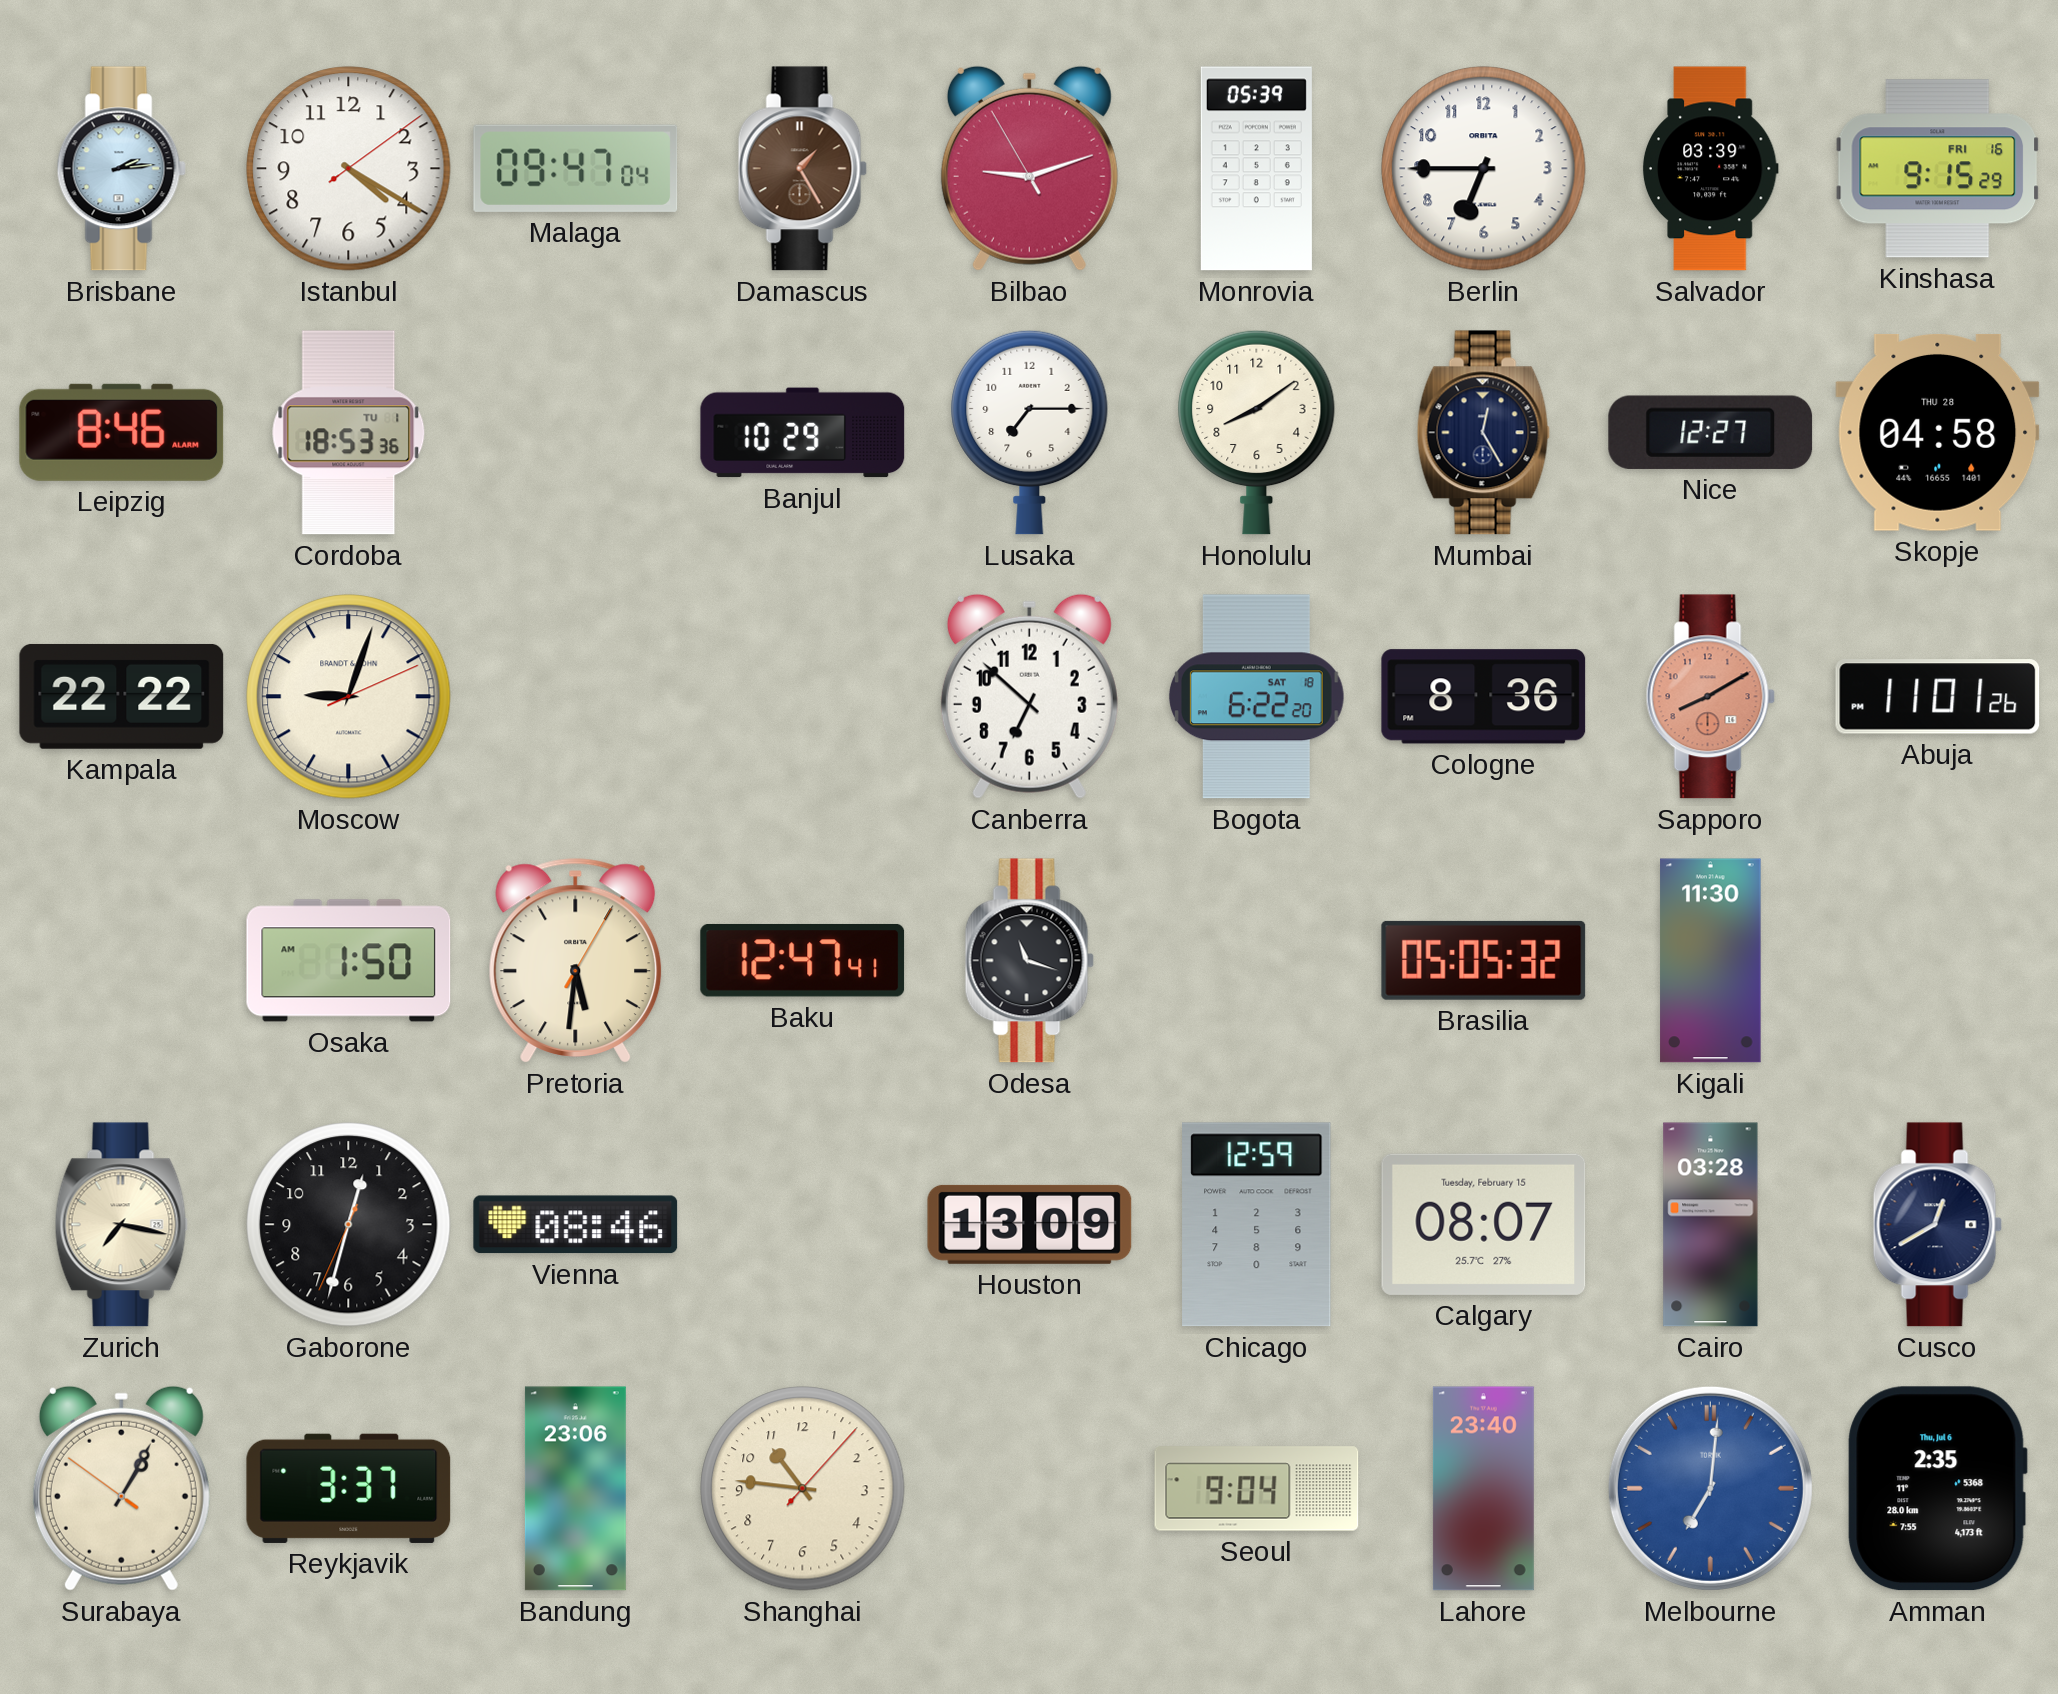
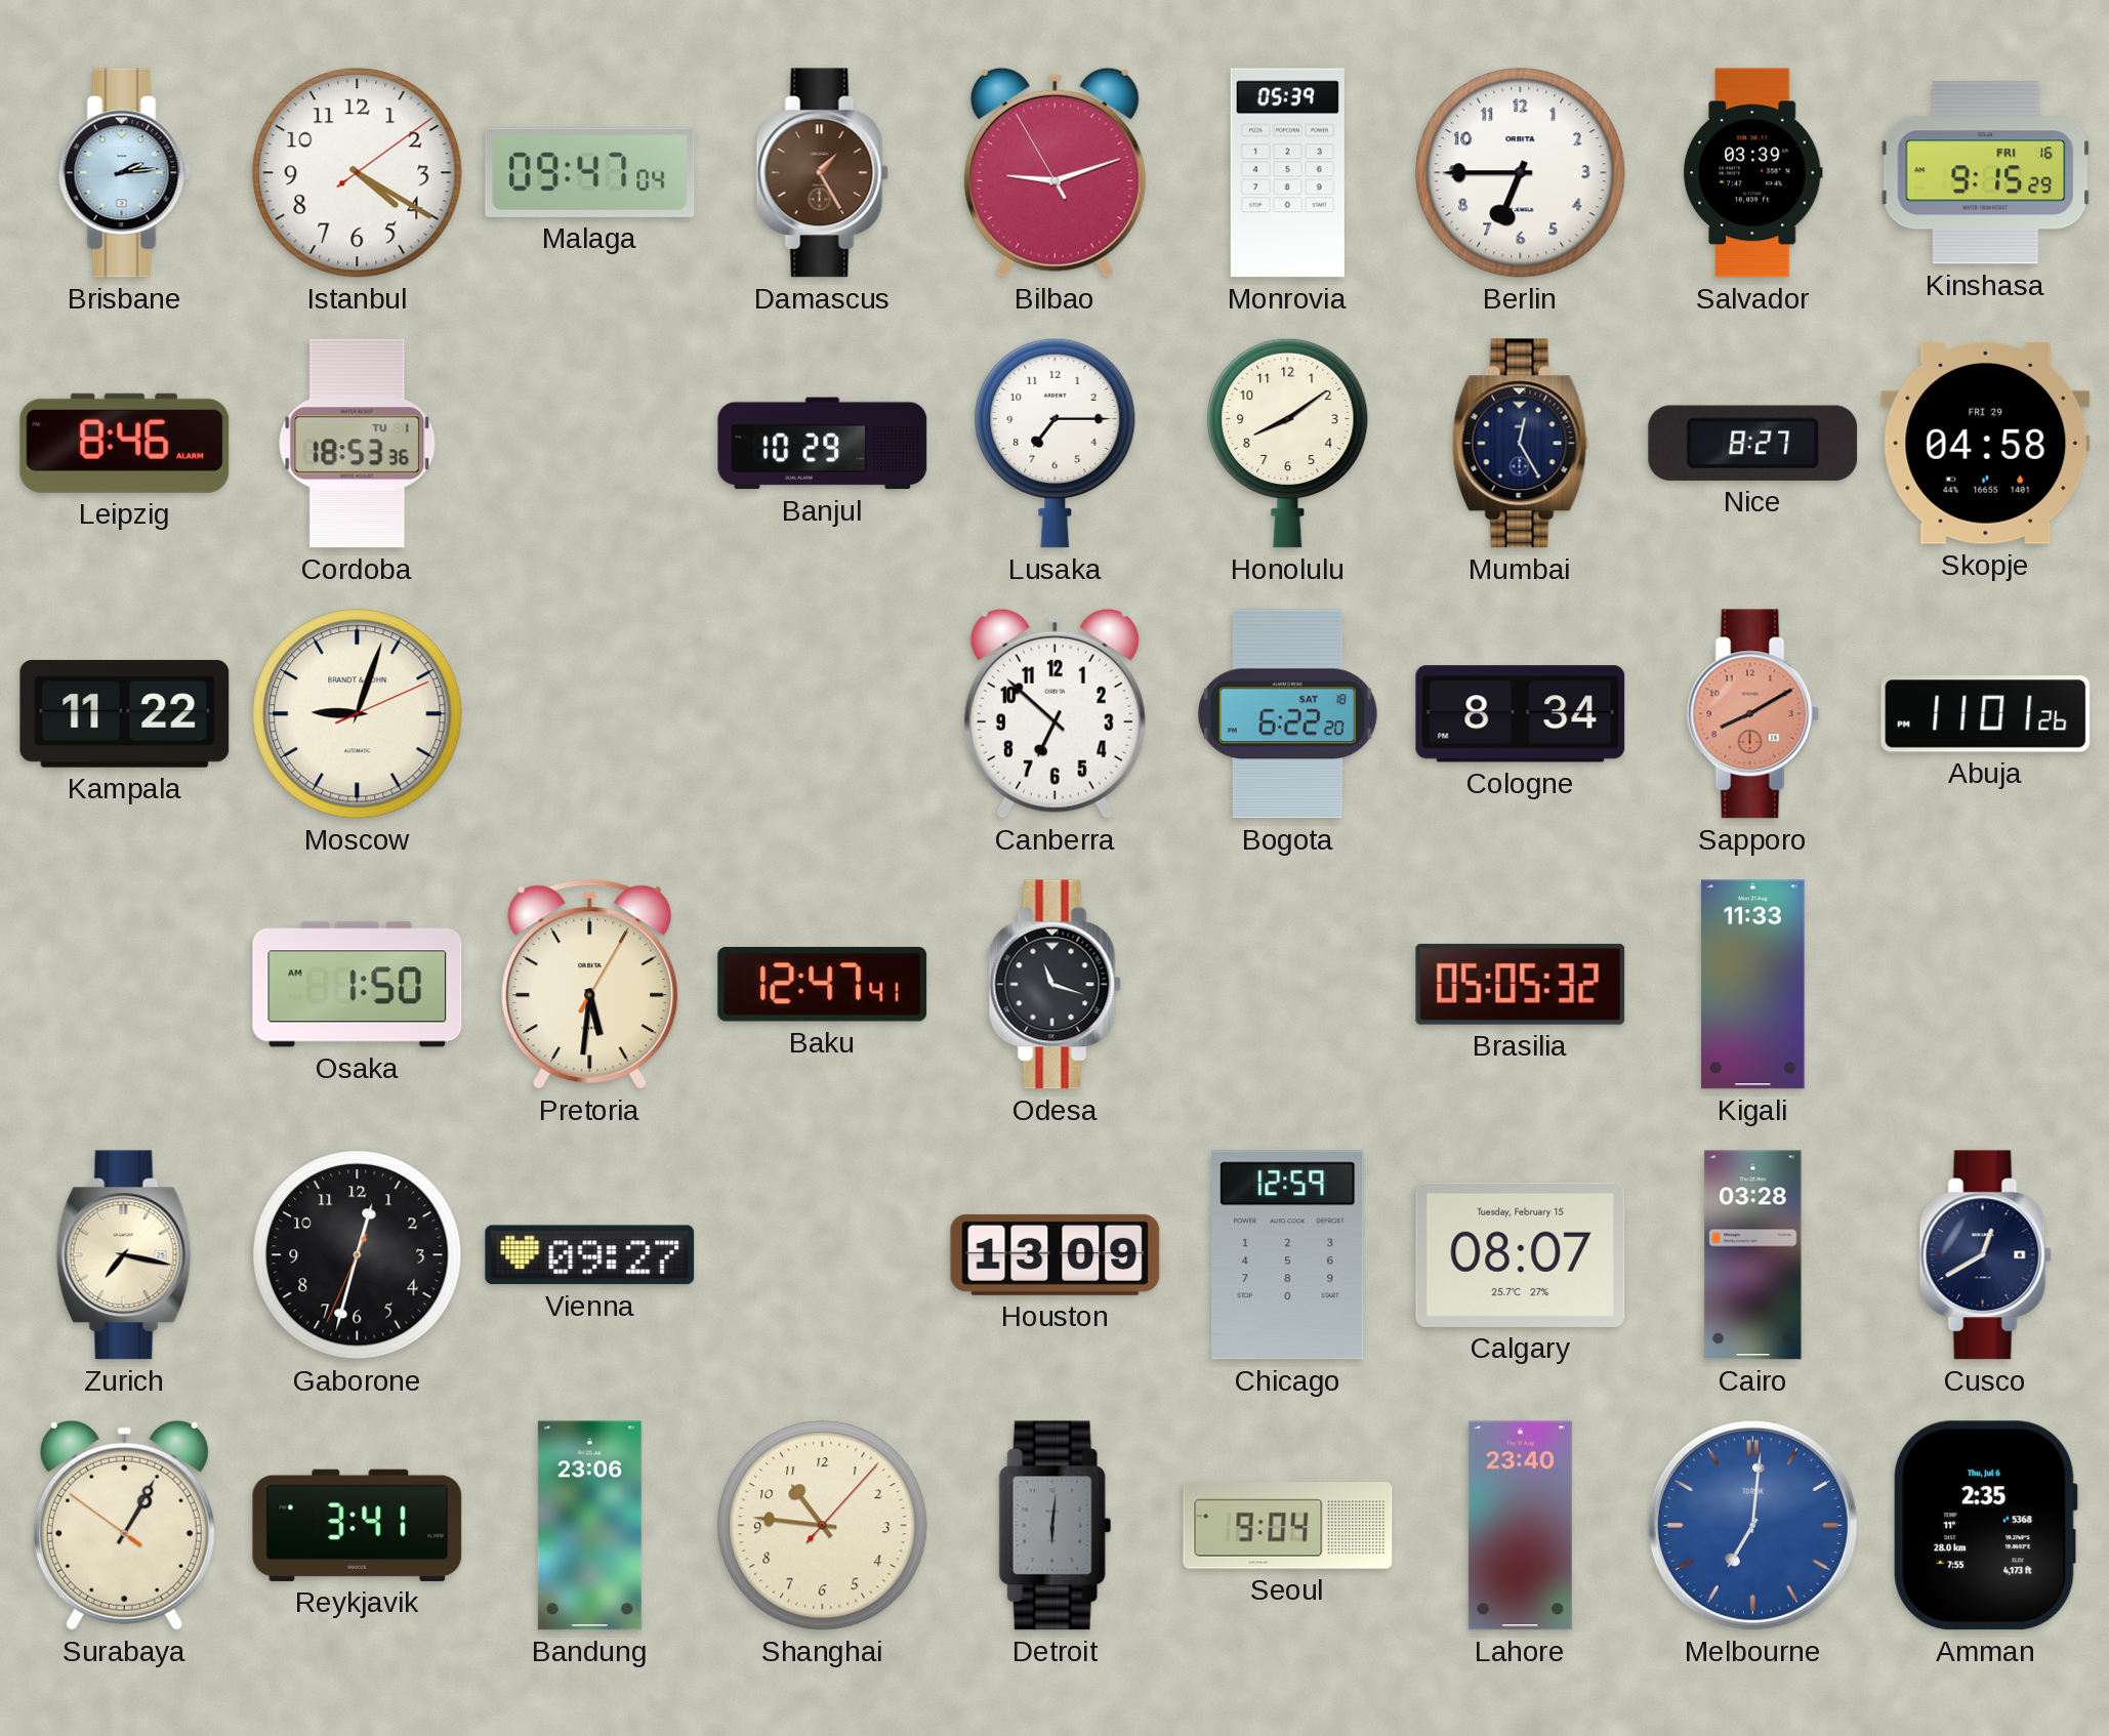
Nice: 12:27 -> 8:27
Skopje date: THU 28 -> FRI 29
Kampala: 22:22 -> 11:22
Cologne: 8:36 -> 8:34
Kigali: 11:30 -> 11:33
Vienna: 08:46 -> 09:27
Reykjavik: 3:37 -> 3:41
Detroit: none -> 6:01
